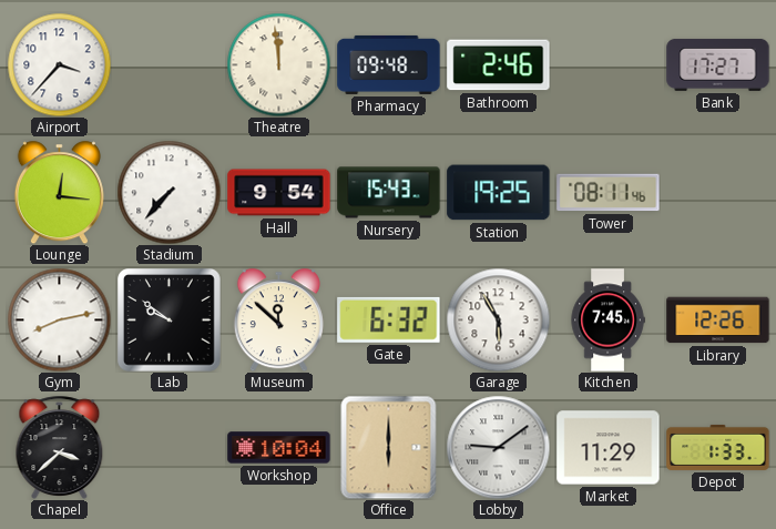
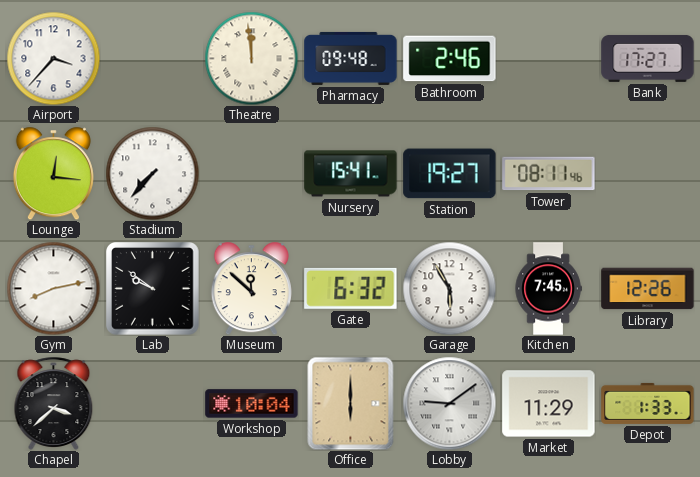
Hall: 9:54 -> none
Nursery: 15:43 -> 15:41
Station: 19:25 -> 19:27
